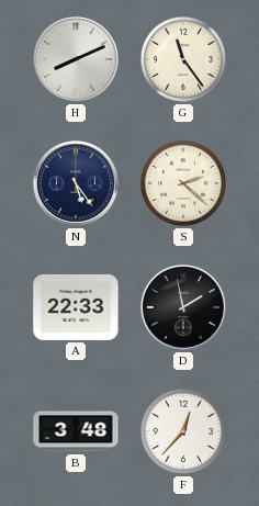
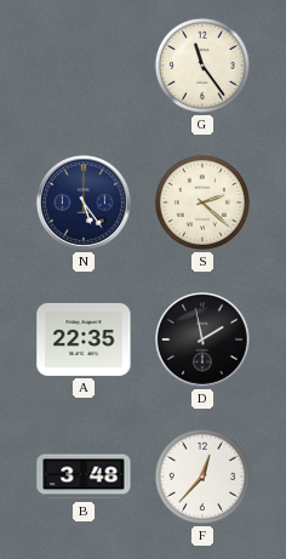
H: 8:11 -> none
A: 22:33 -> 22:35
